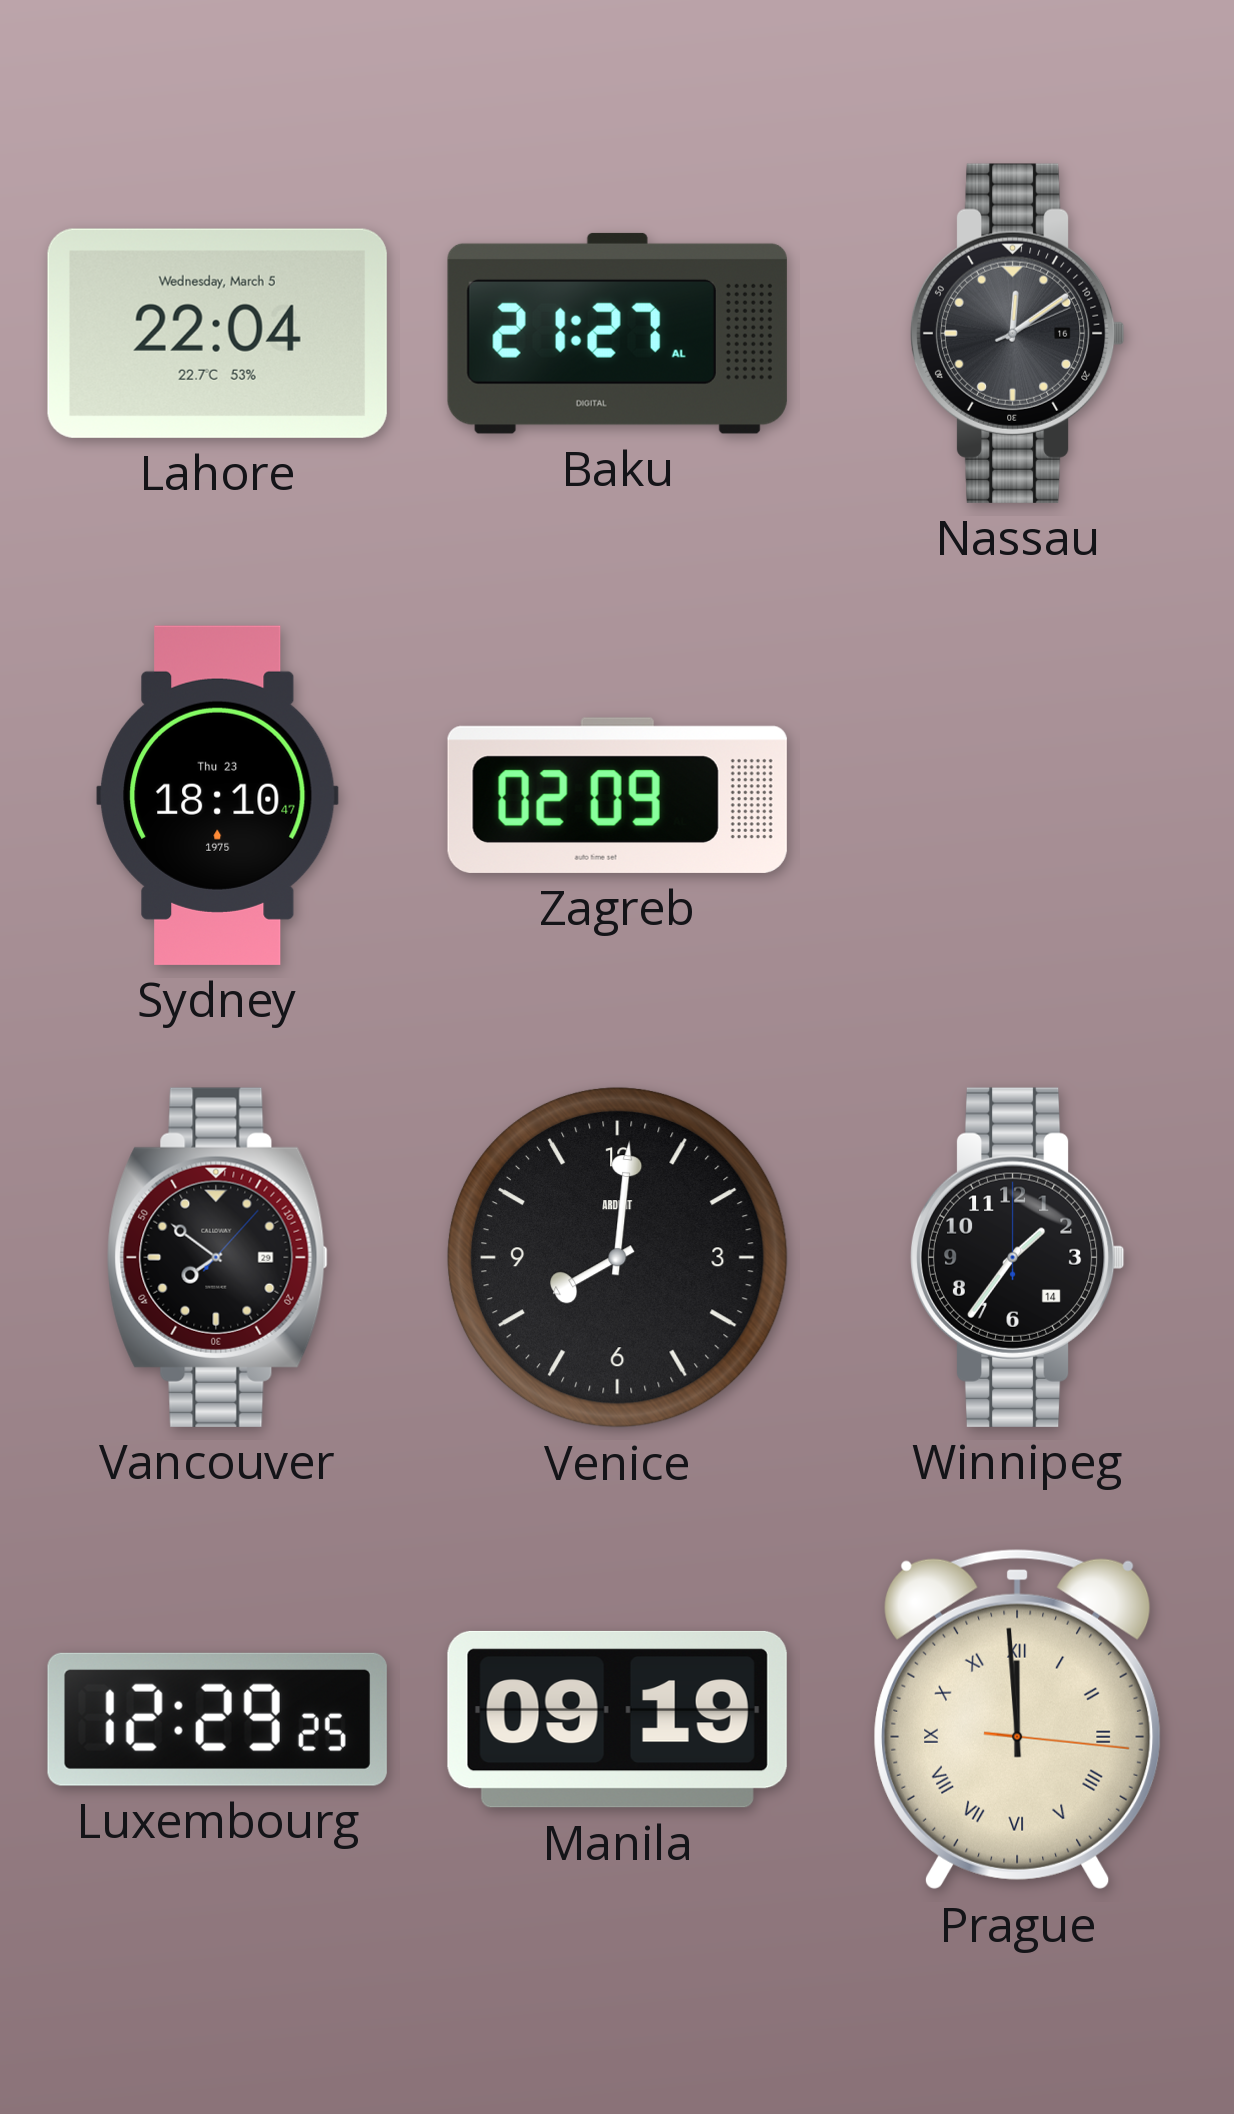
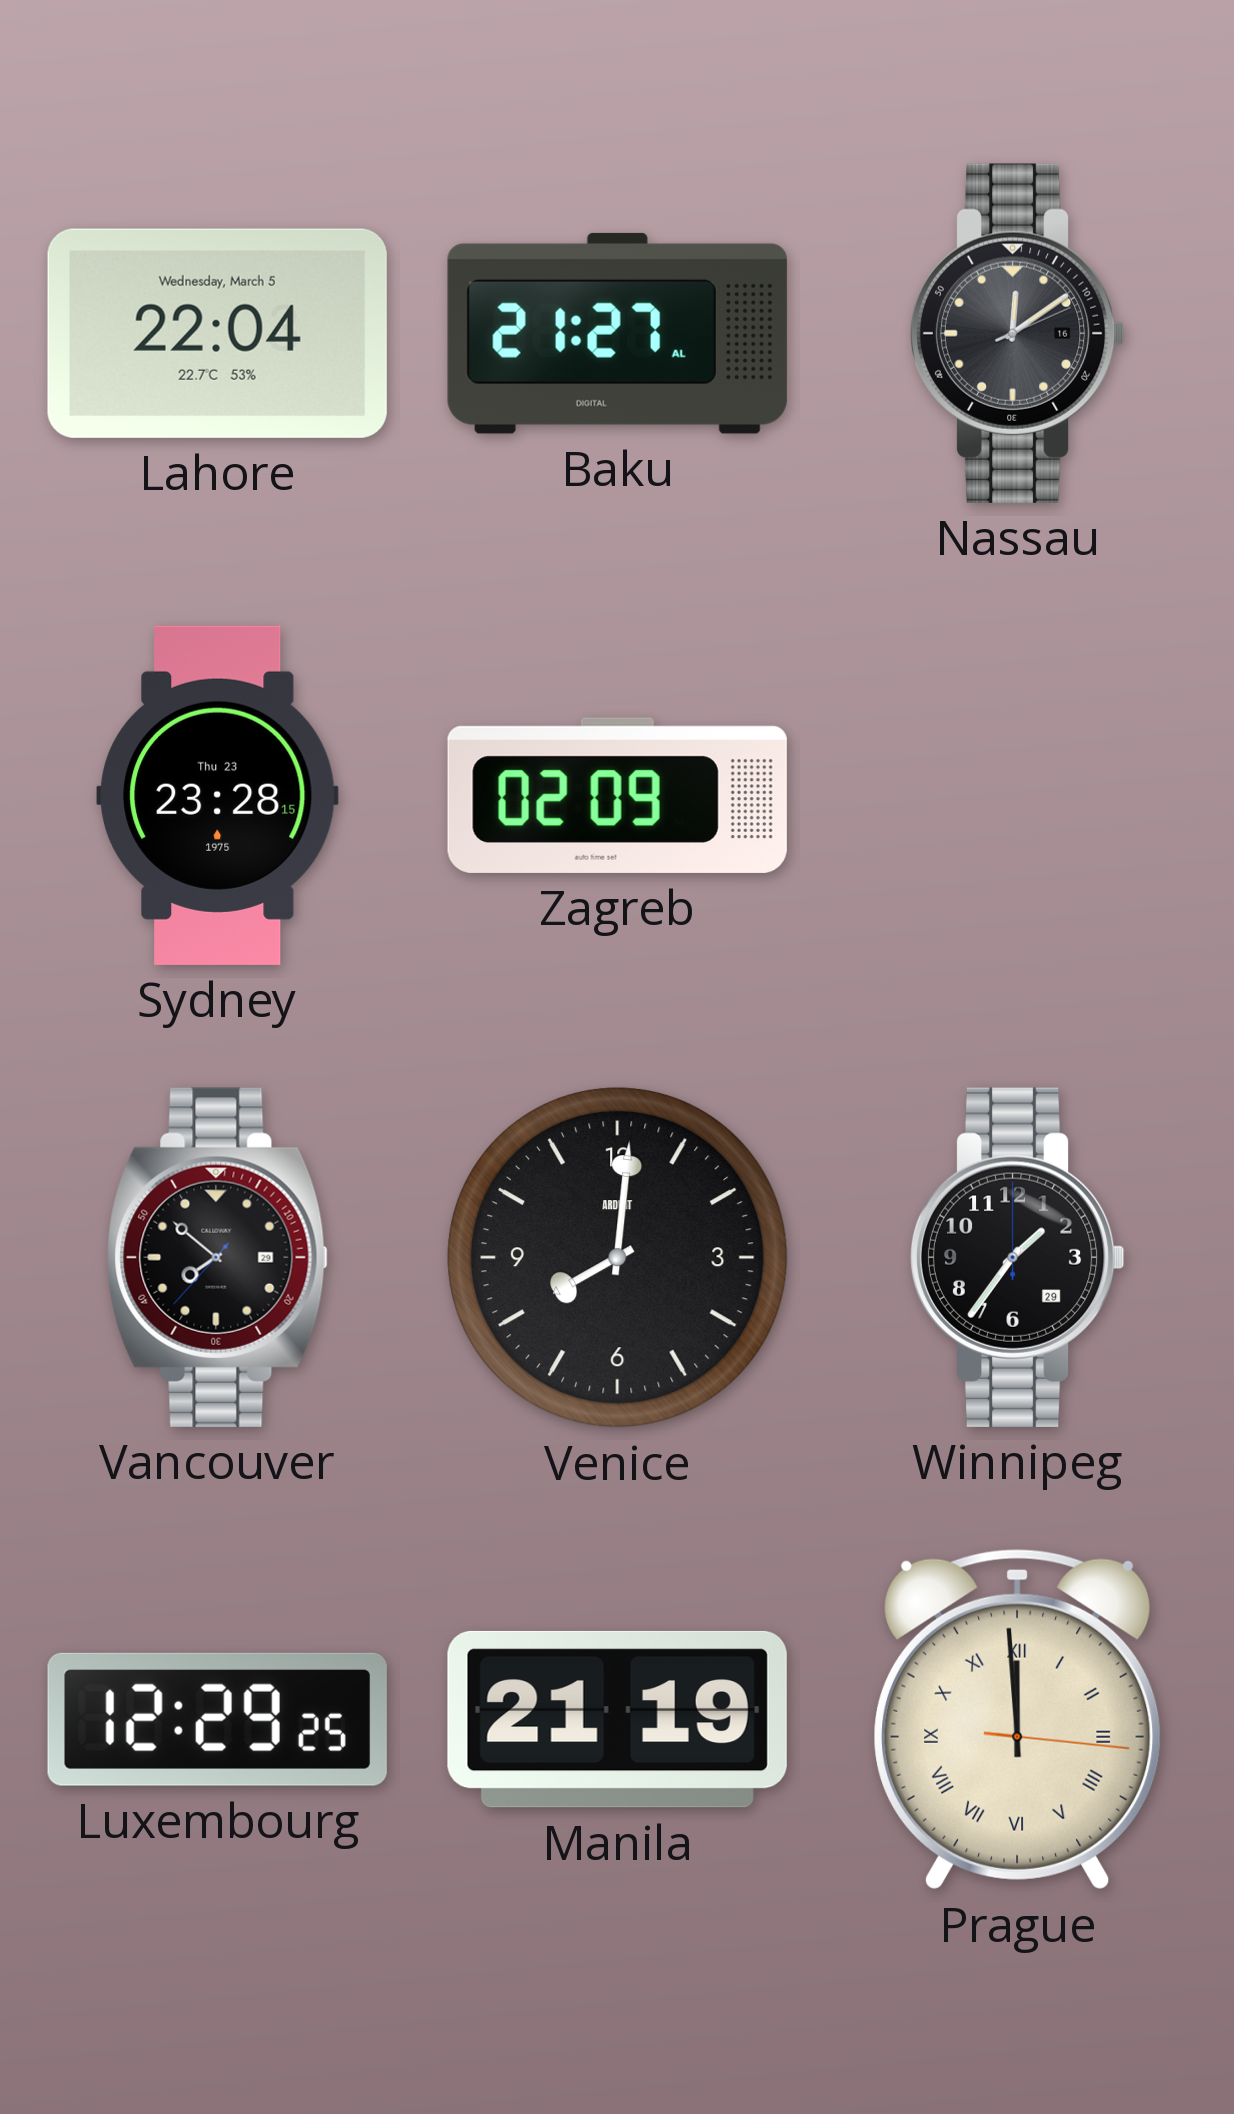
Sydney: 18:10 -> 23:28
Vancouver: 7:51:07 -> 7:51:37
Winnipeg date: 14 -> 29
Manila: 09:19 -> 21:19
